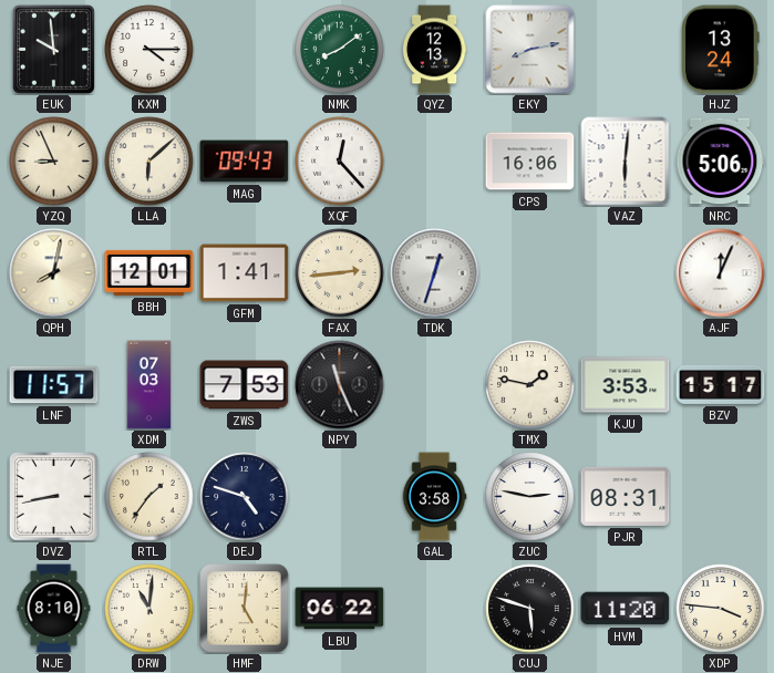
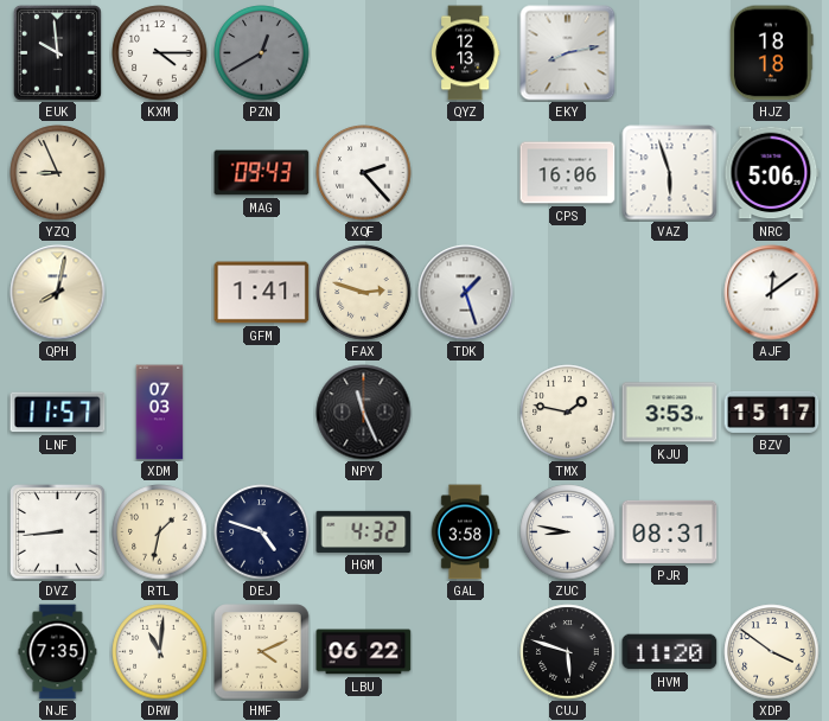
PZN: none -> 12:40
NMK: 8:09 -> none
HJZ: 13:24 -> 18:18
LLA: 6:08 -> none
XQF: 12:23 -> 2:23
VAZ: 6:01 -> 5:57
BBH: 12:01 -> none
FAX: 2:44 -> 2:48
TDK: 12:33 -> 1:27
AJF: 12:04 -> 12:09
ZWS: 7:53 -> none
DVZ: 8:43 -> 8:44
RTL: 1:36 -> 1:32
HGM: none -> 4:32
ZUC: 2:47 -> 8:47
NJE: 8:10 -> 7:35
HMF: 5:01 -> 4:11
XDP: 3:46 -> 3:51
